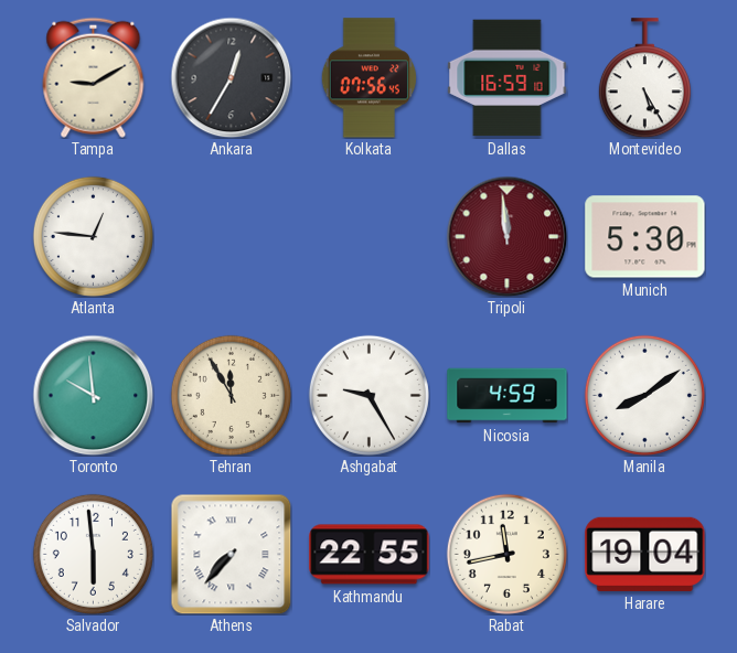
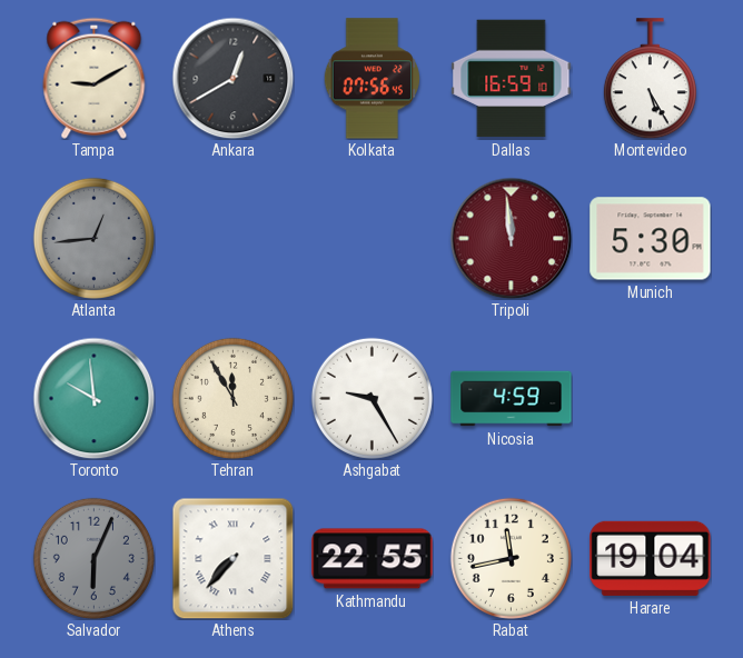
Ankara: 12:35 -> 12:40
Atlanta: 12:46 -> 12:44
Atlanta dial: white -> grey
Manila: 8:09 -> none
Salvador: 5:59 -> 6:04
Salvador dial: white -> grey
